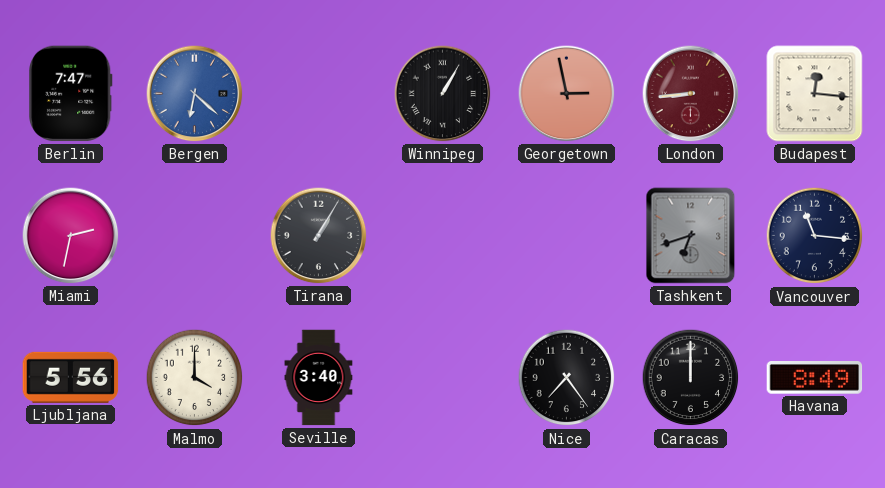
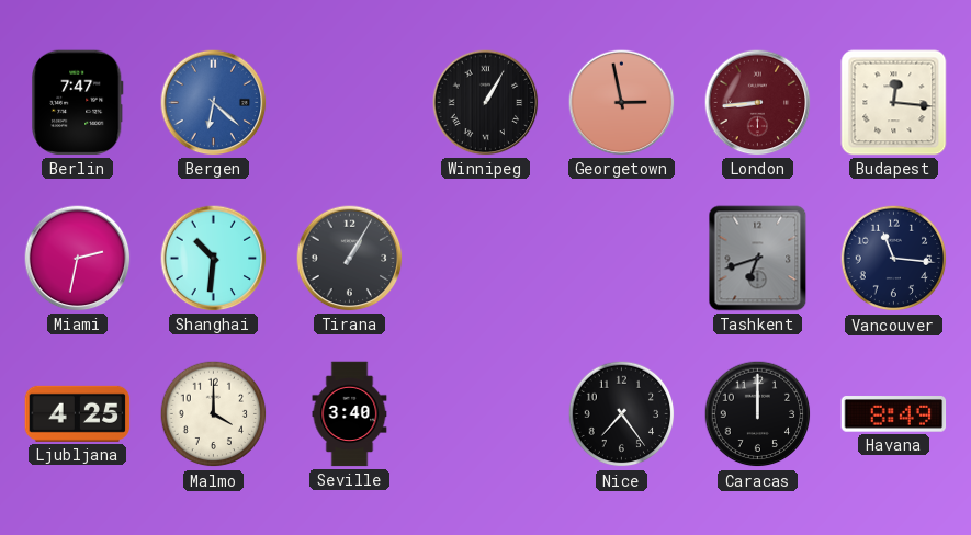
Shanghai: none -> 10:31
Ljubljana: 5:56 -> 4:25
